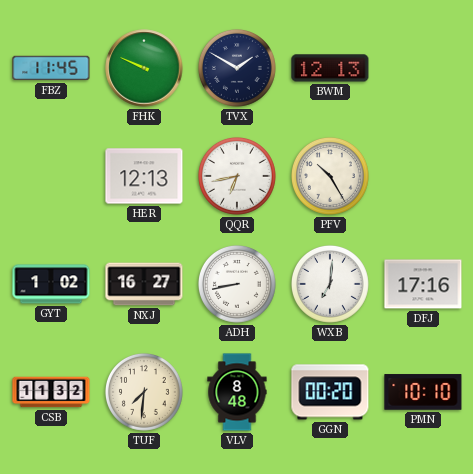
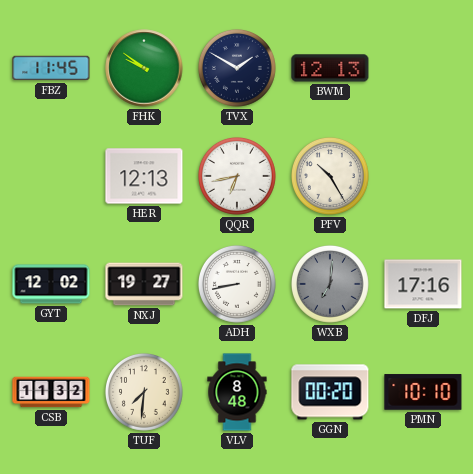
FHK: 9:49 -> 9:51
GYT: 1:02 -> 12:02
NXJ: 16:27 -> 19:27
WXB dial: white -> grey
